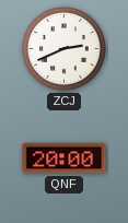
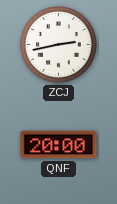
ZCJ: 2:41 -> 2:43
